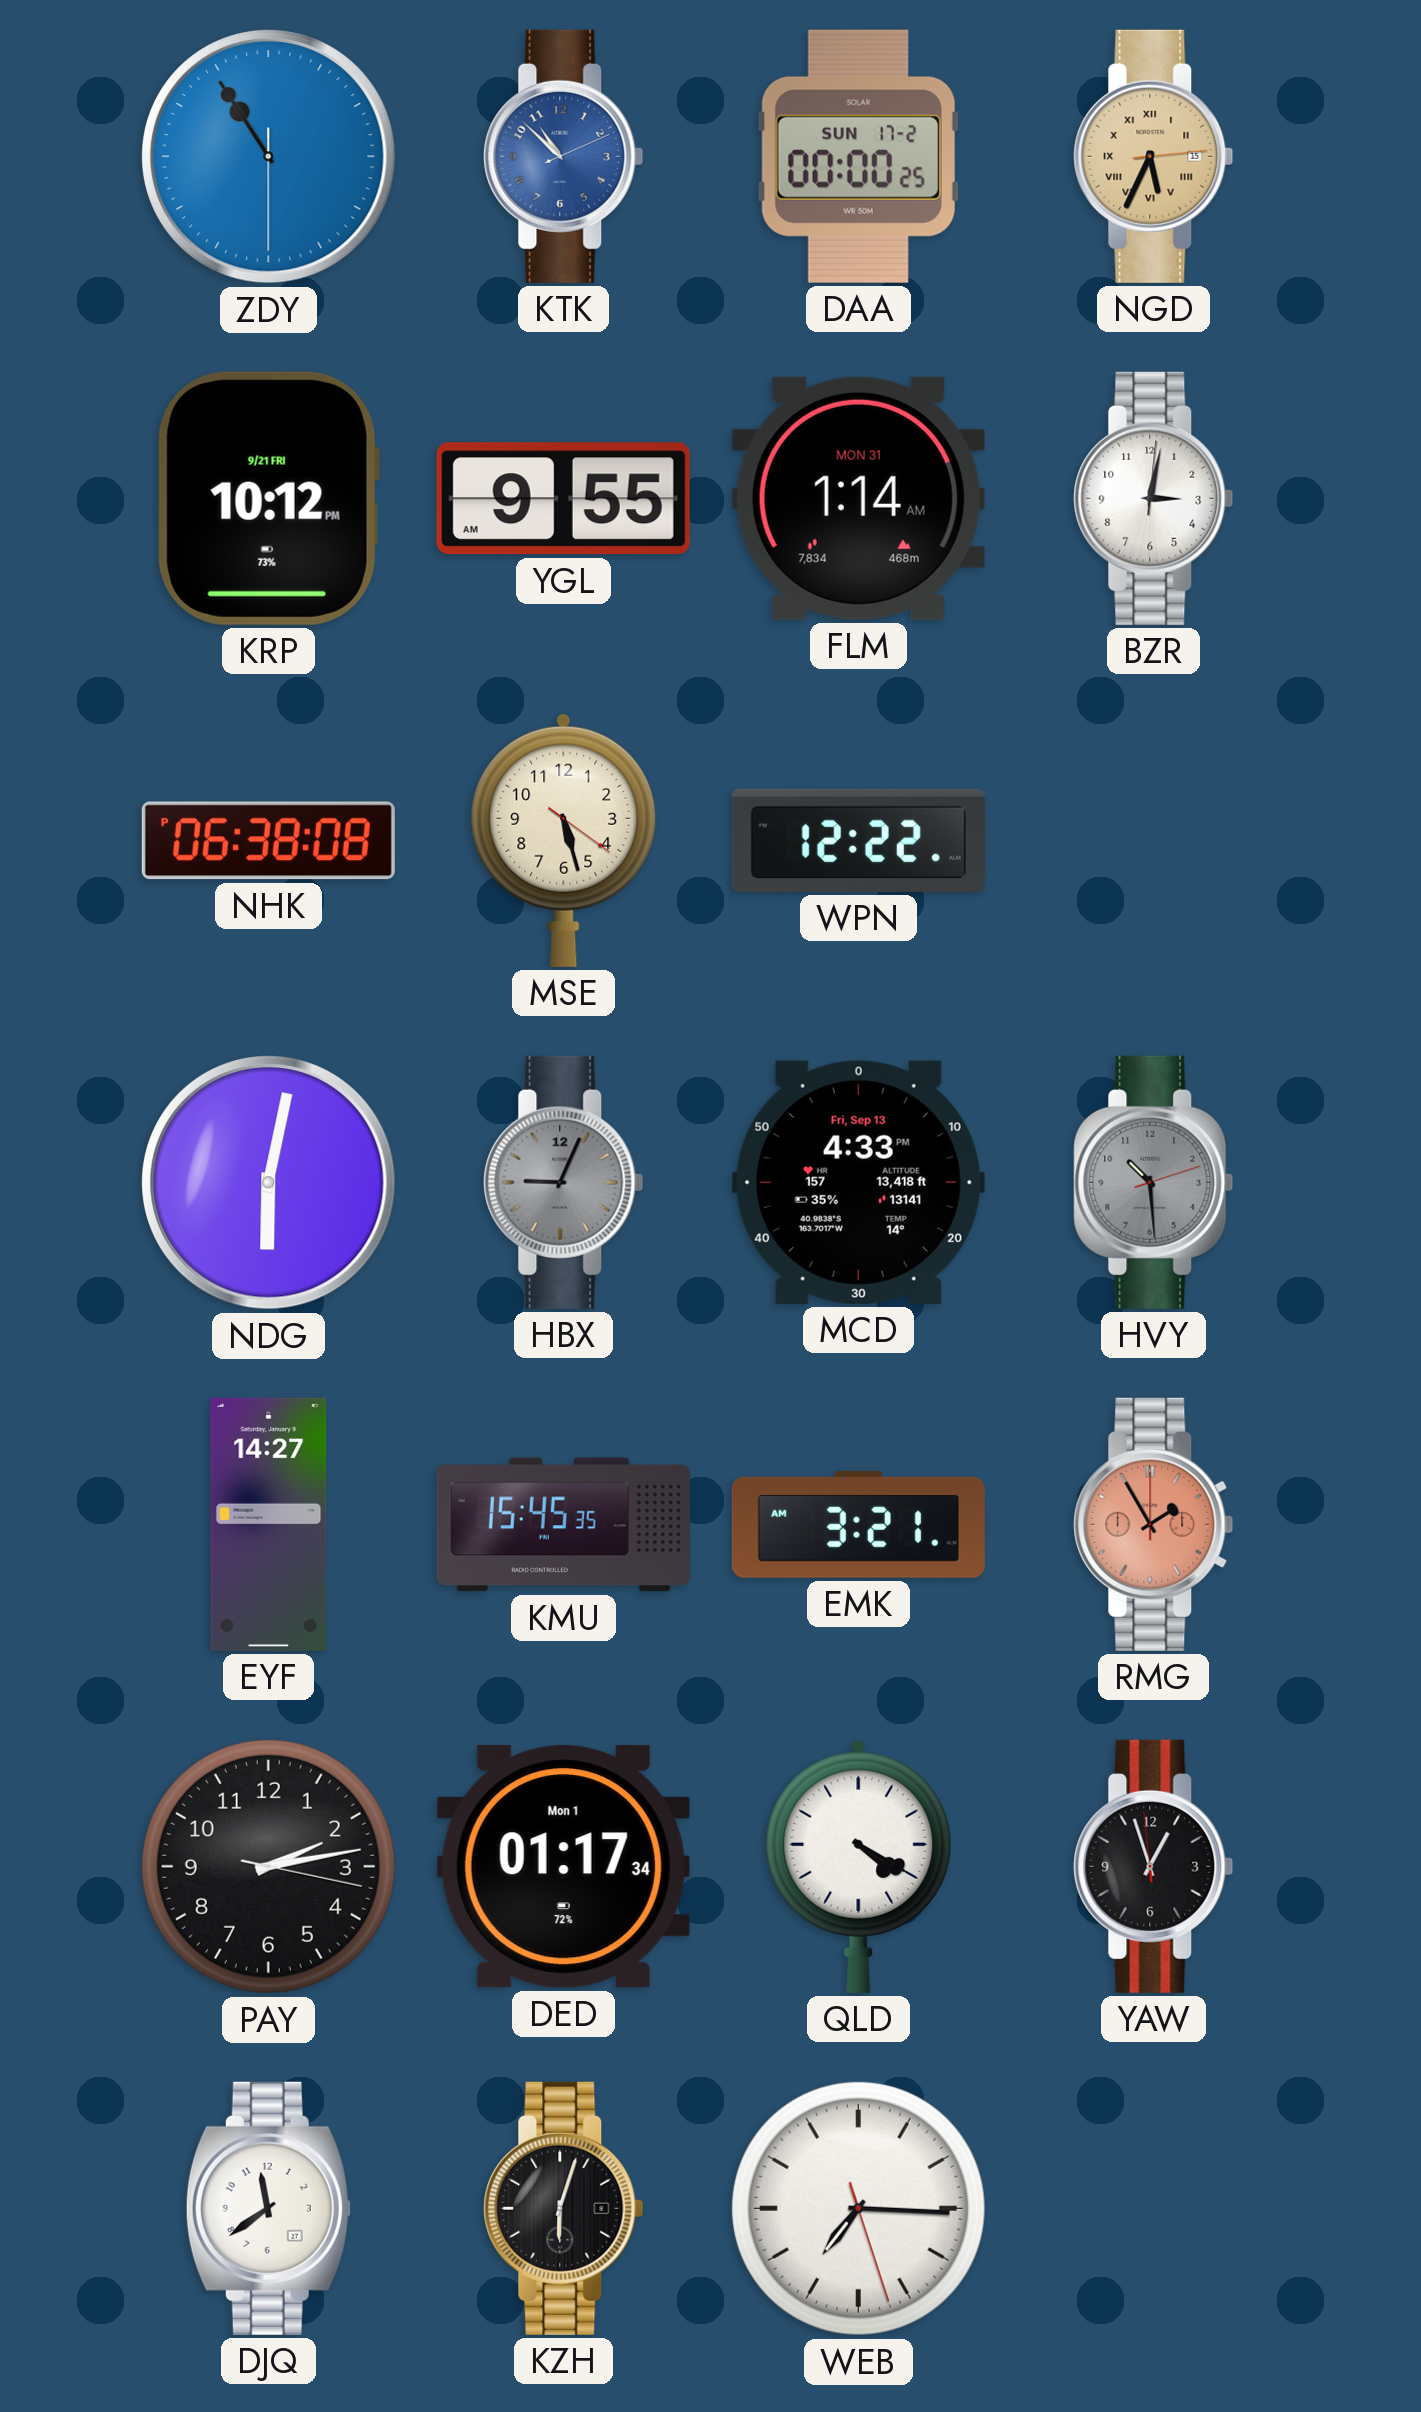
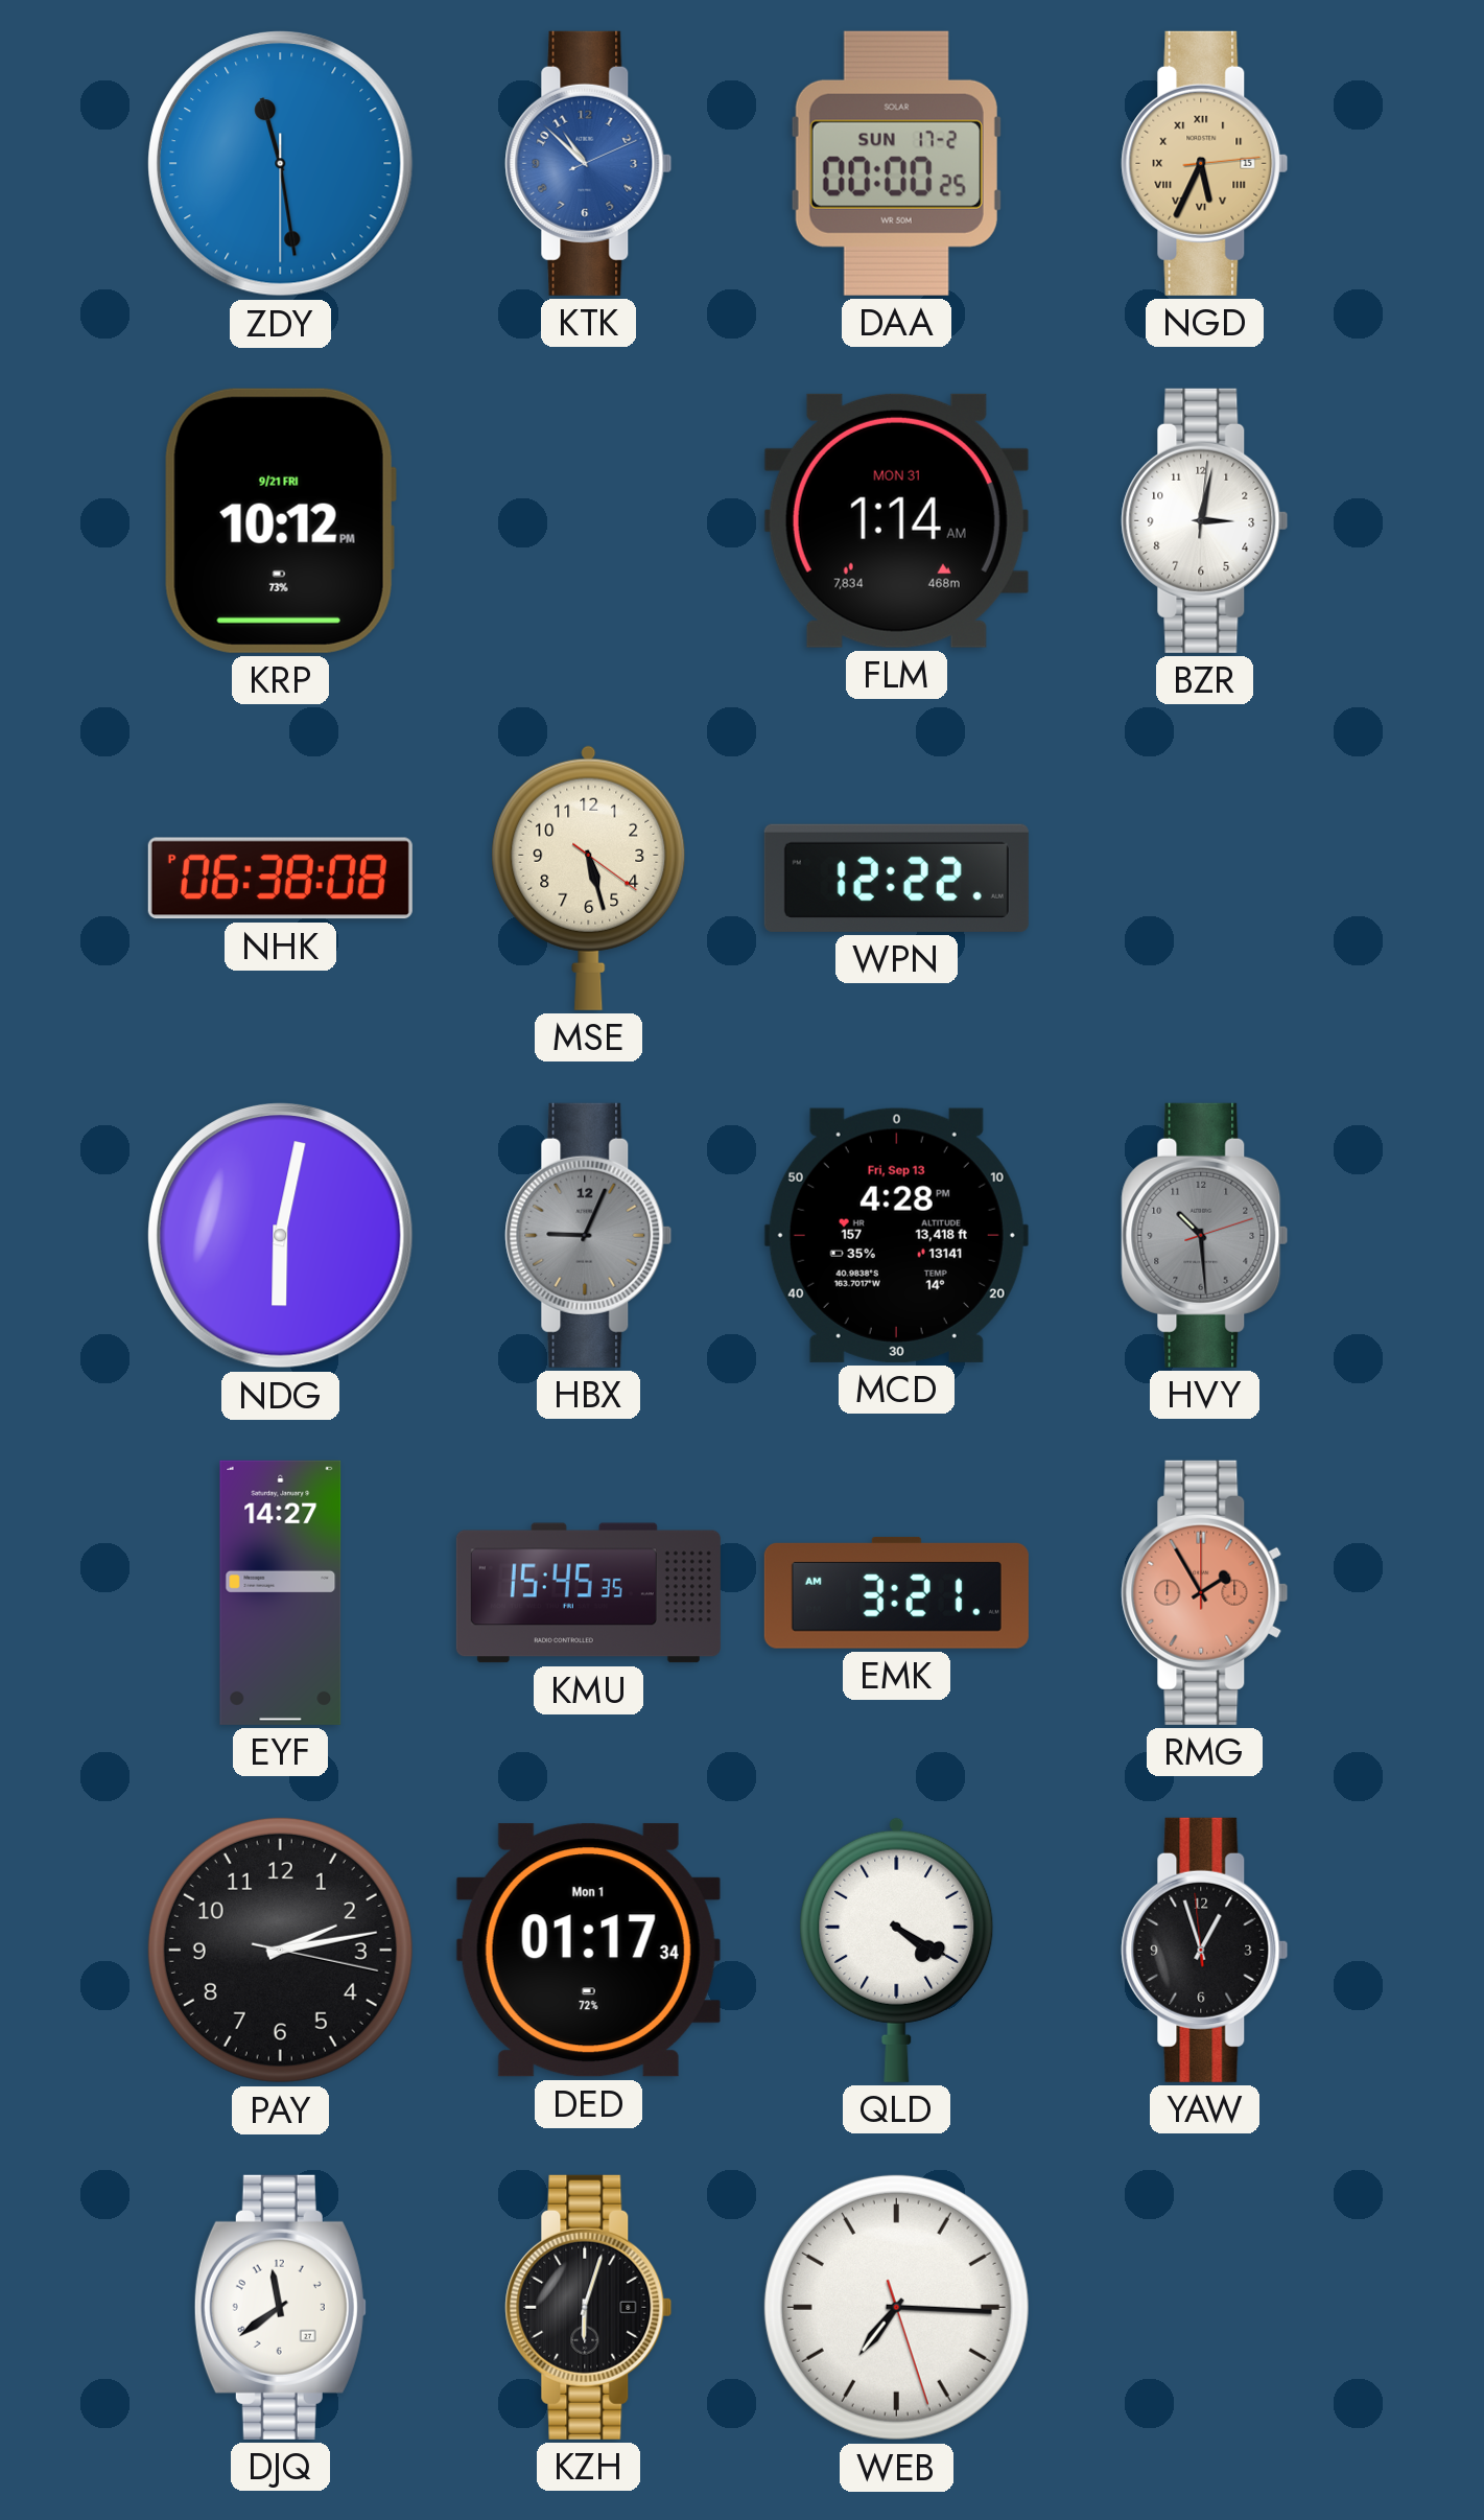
ZDY: 10:54 -> 11:28
YGL: 9:55 -> none
MCD: 4:33 -> 4:28
